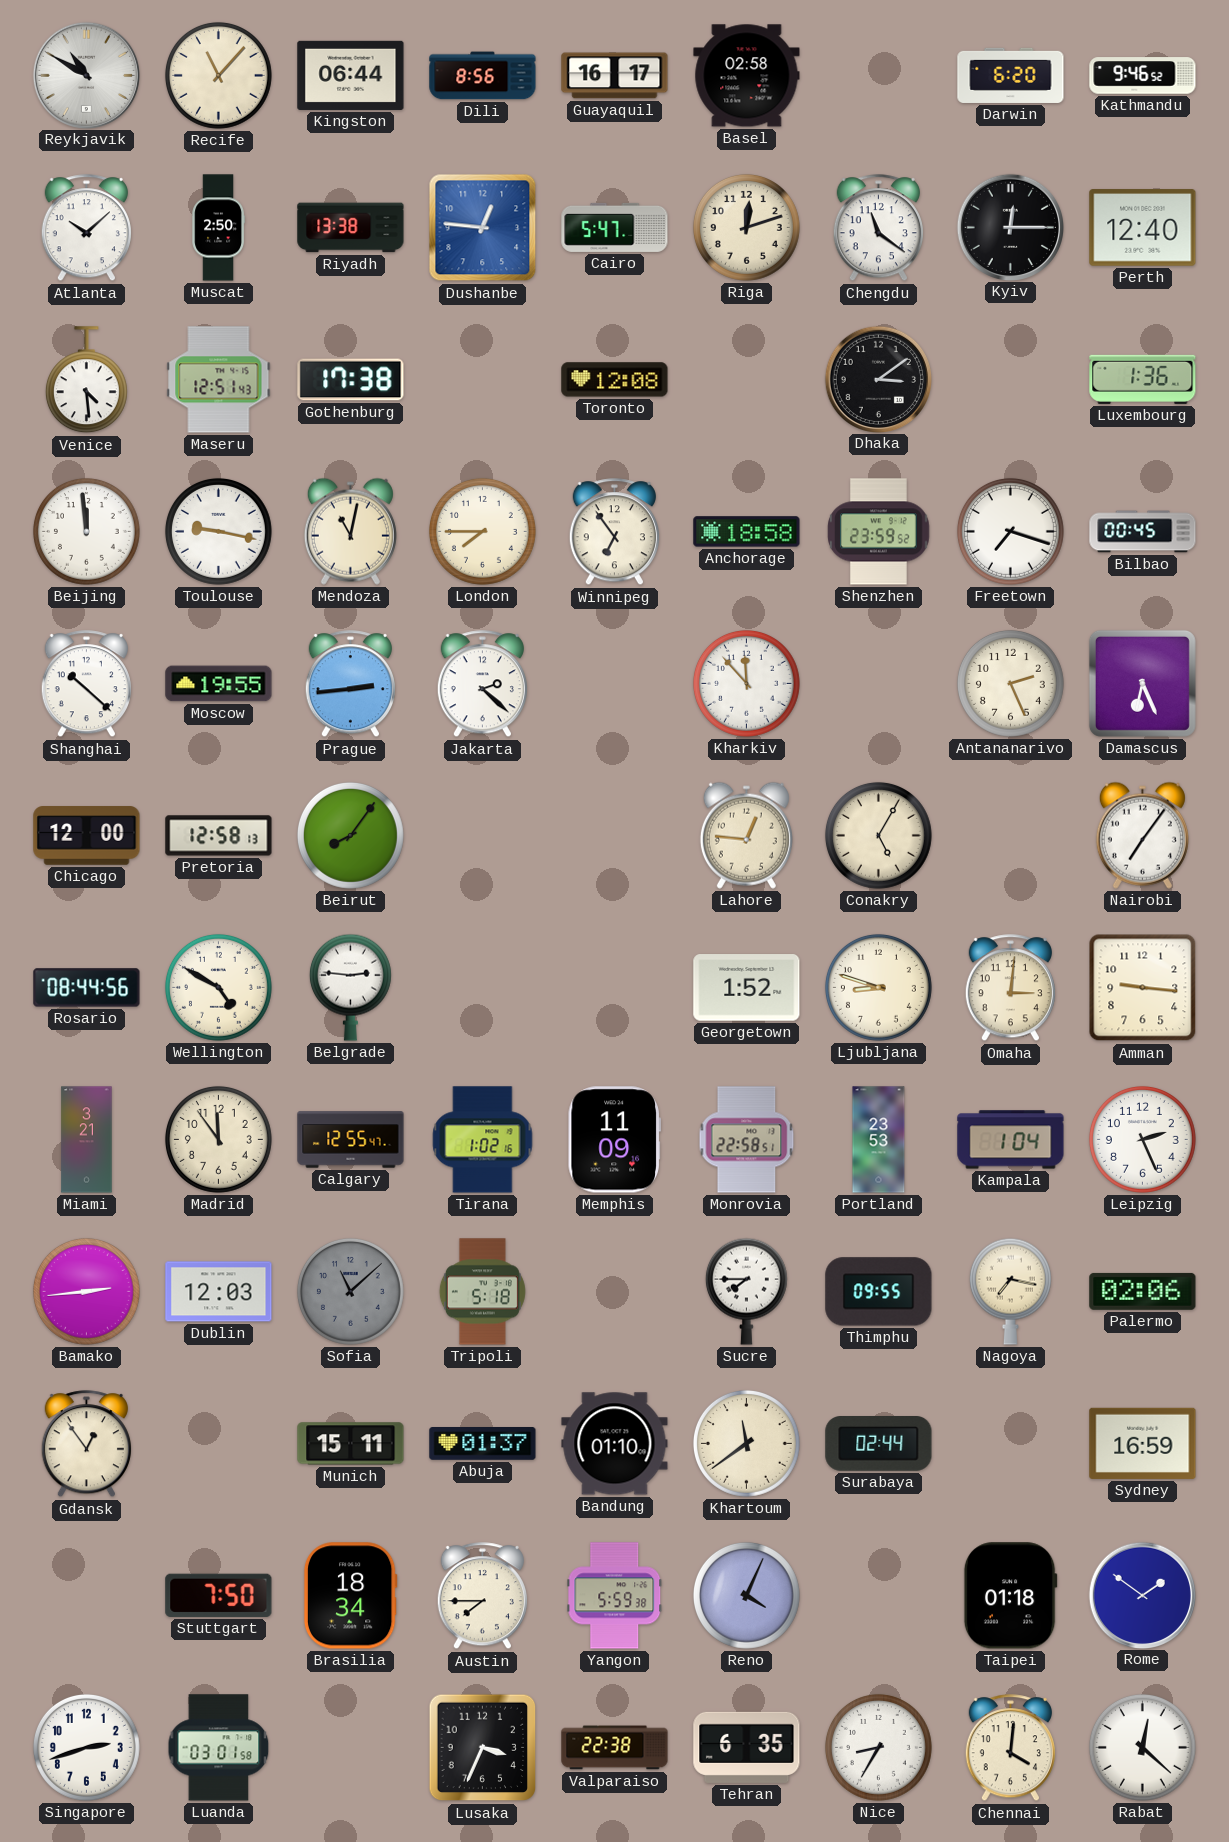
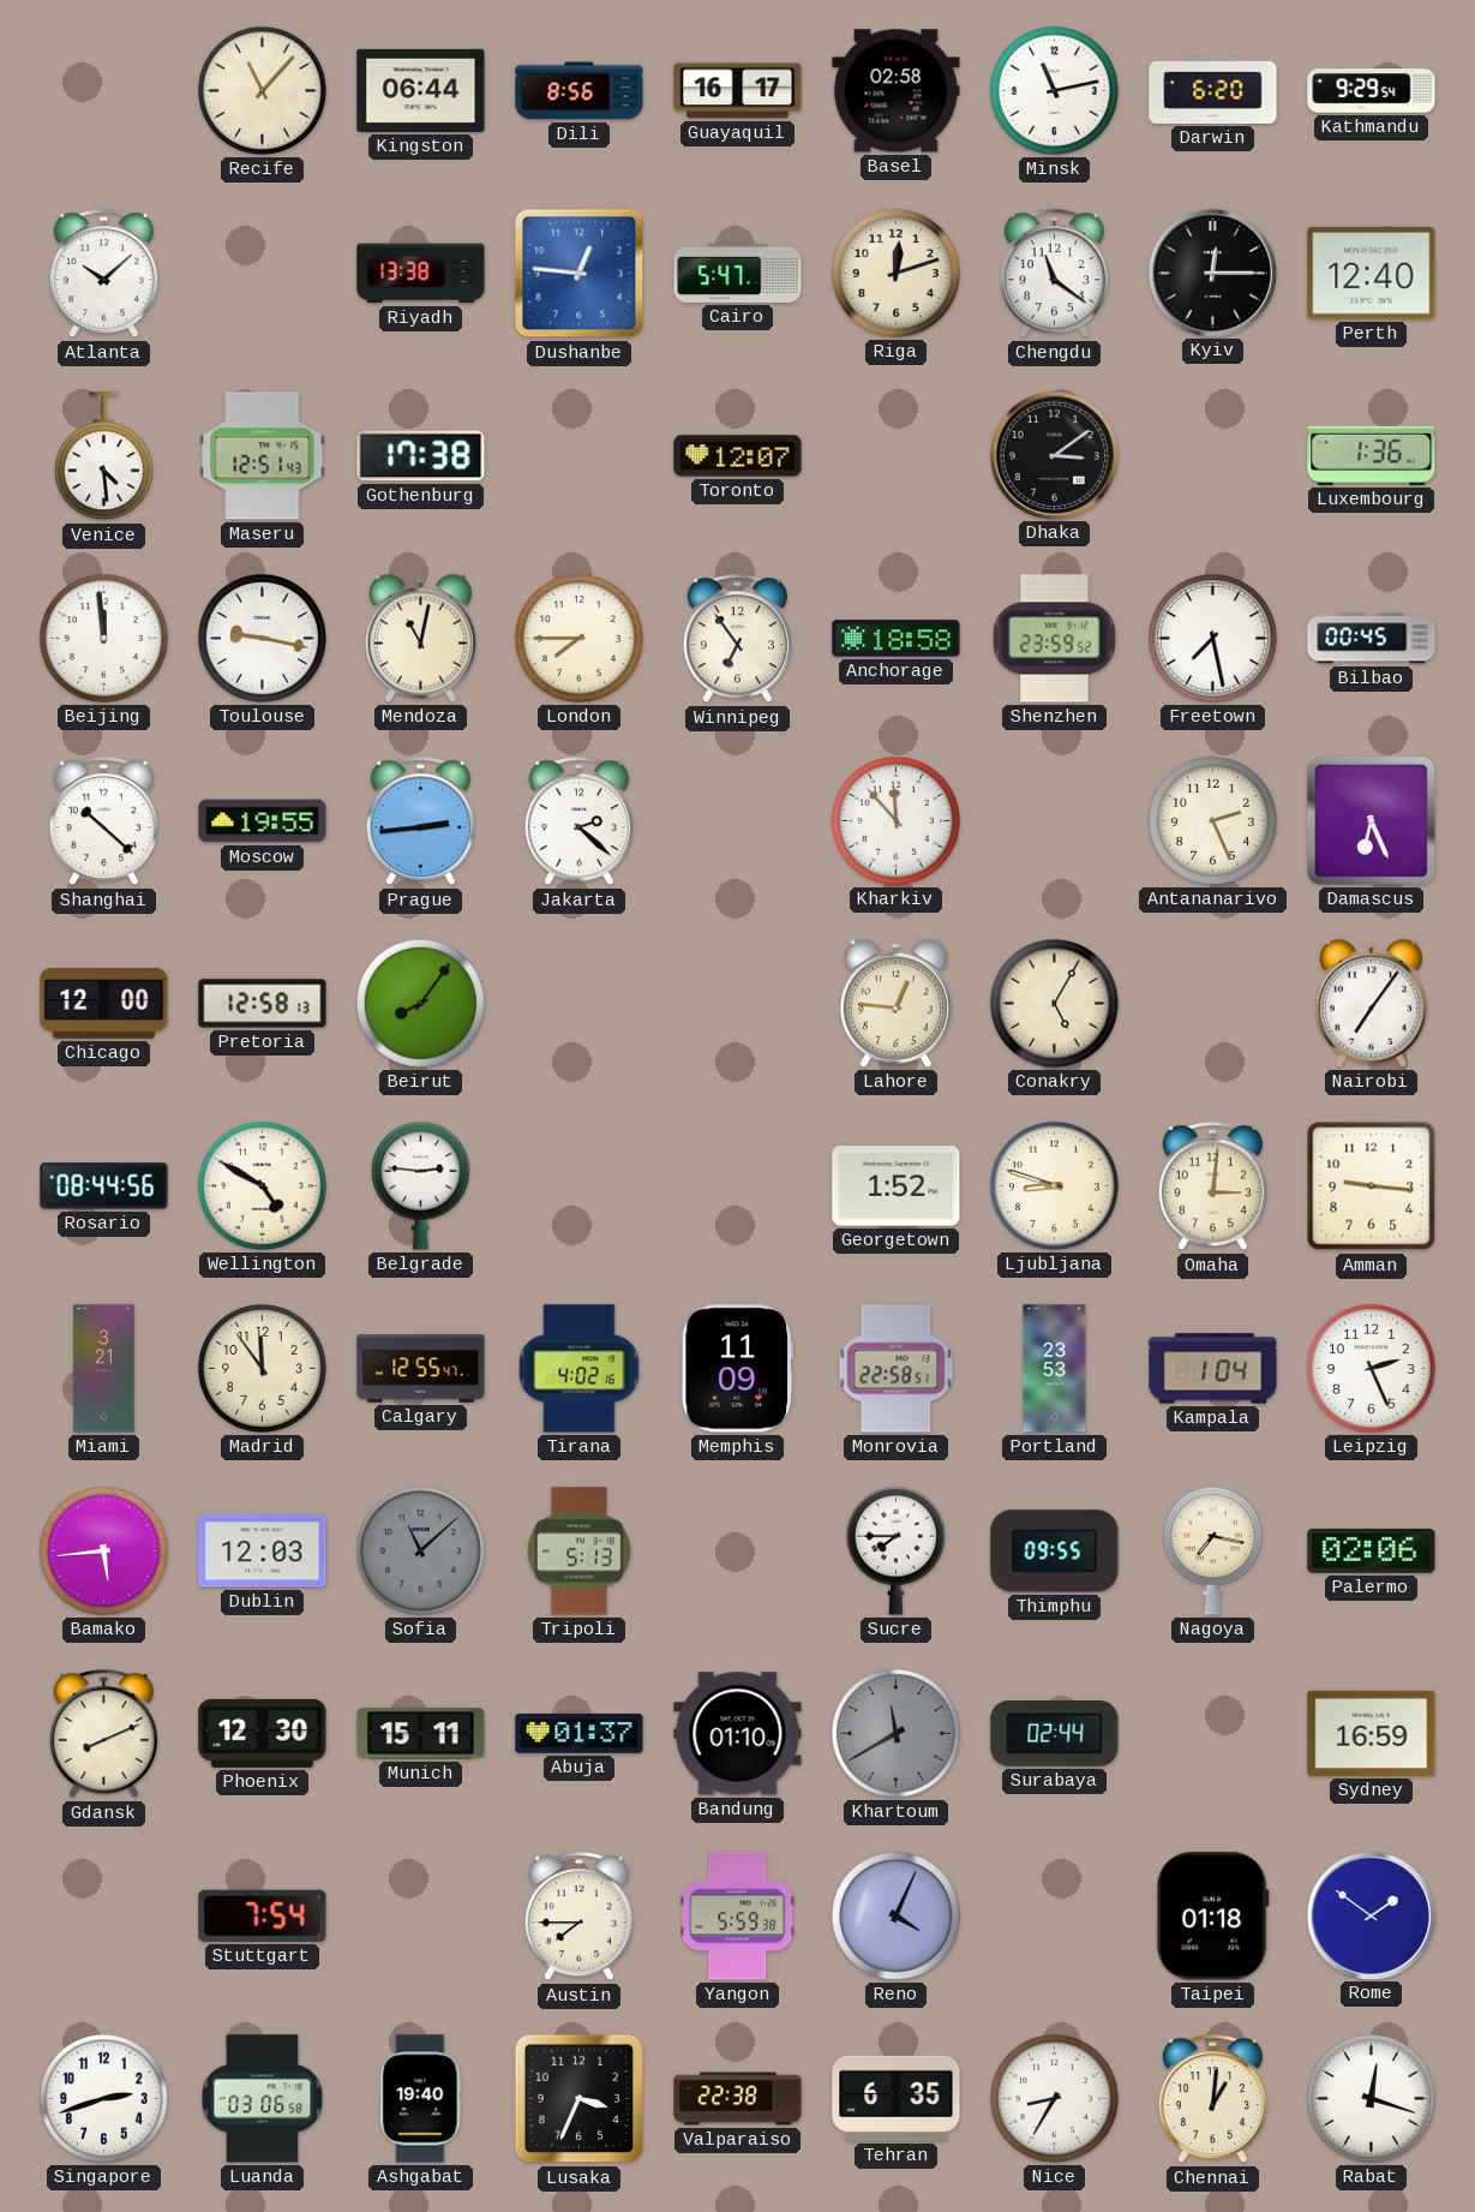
Reykjavik: 10:50 -> none
Minsk: none -> 11:13
Kathmandu: 9:46 -> 9:29
Muscat: 2:50 -> none
Toronto: 12:08 -> 12:07
Freetown: 7:18 -> 7:28
Tirana: 1:02 -> 4:02
Bamako: 2:44 -> 5:44
Tripoli: 5:18 -> 5:13
Gdansk: 12:54 -> 8:11
Phoenix: none -> 12:30
Khartoum: 11:39 -> 11:40
Khartoum dial: cream -> grey
Stuttgart: 7:50 -> 7:54
Brasilia: 18:34 -> none
Luanda: 03:01 -> 03:06
Ashgabat: none -> 19:40
Chennai: 4:01 -> 1:01
Rabat: 12:22 -> 12:18
